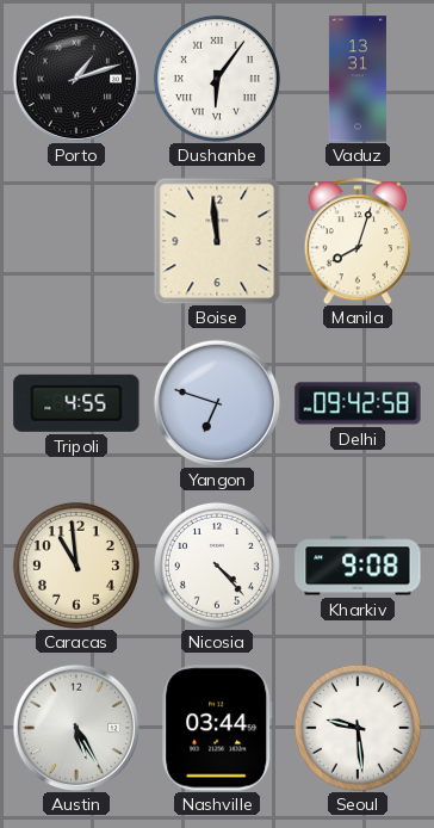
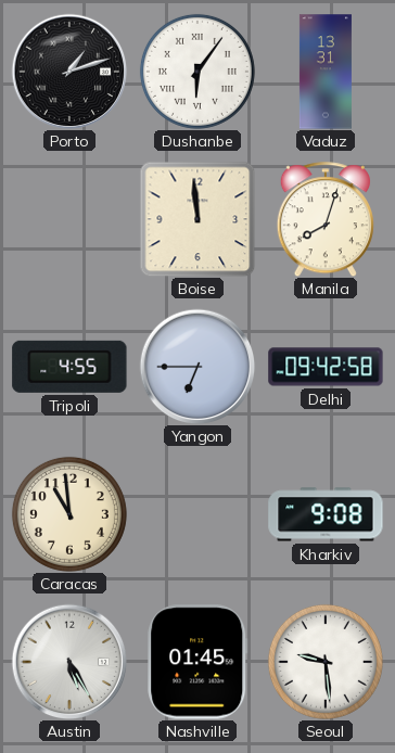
Yangon: 6:48 -> 6:45
Nicosia: 4:23 -> none
Nashville: 03:44 -> 01:45
